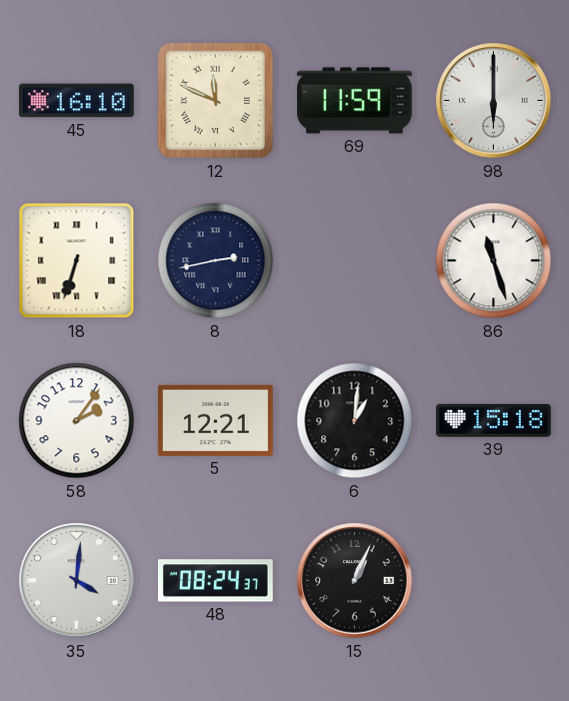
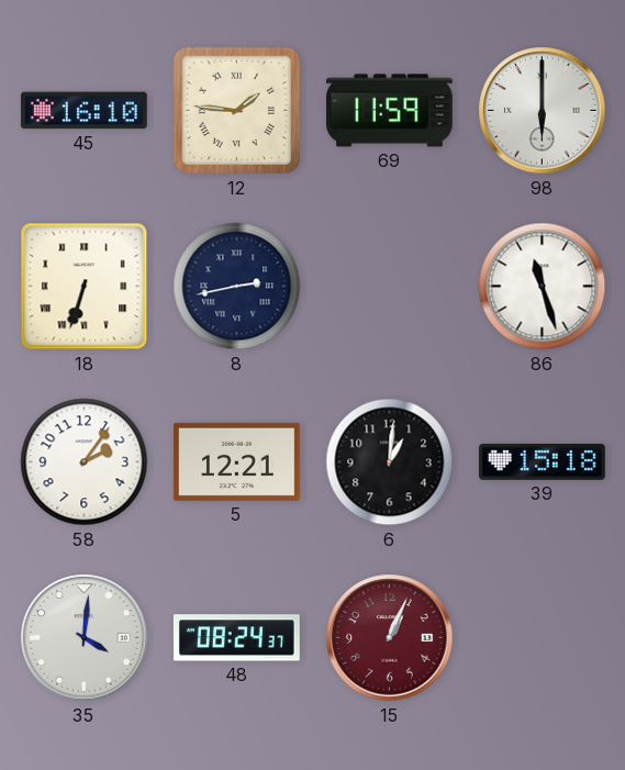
12: 11:49 -> 1:46
15 dial: black -> burgundy
